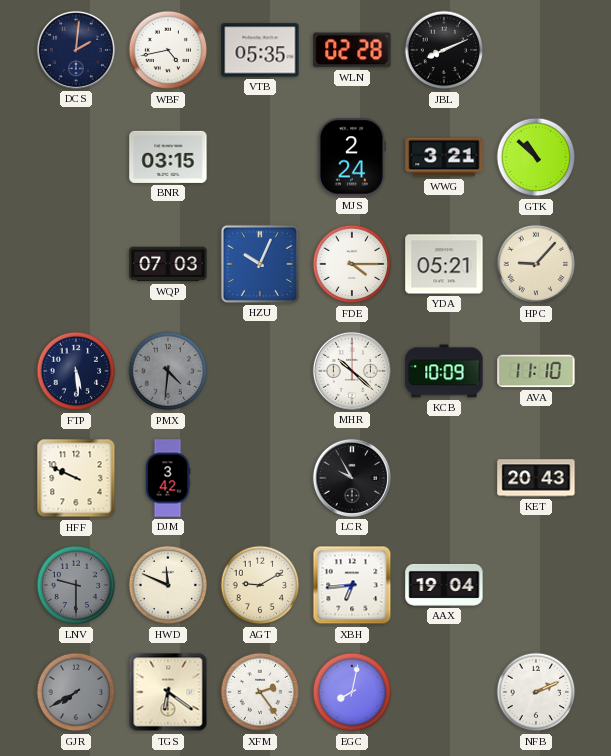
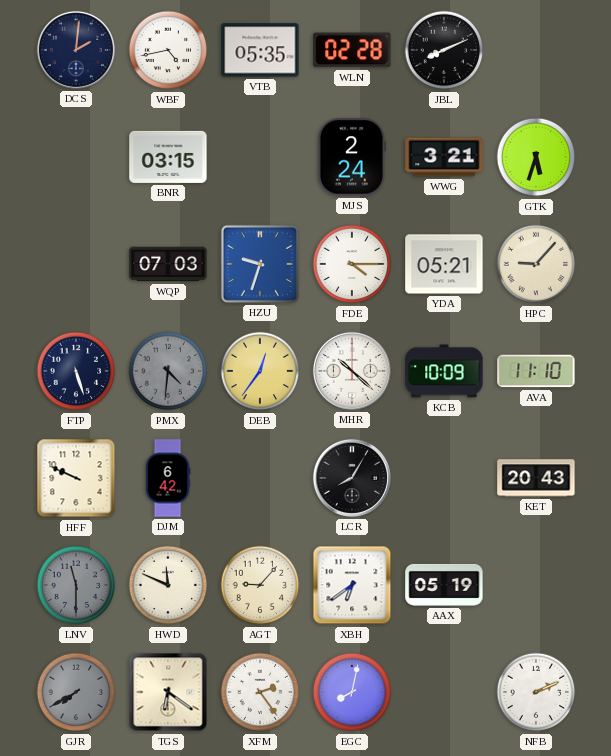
GTK: 10:52 -> 5:33
HZU: 10:04 -> 9:33
FTP: 5:29 -> 5:27
DEB: none -> 12:36
DJM: 3:42 -> 6:42
LCR: 9:55 -> 8:05
LNV: 9:30 -> 11:30
AGT: 9:10 -> 9:07
XBH: 6:44 -> 6:39
AAX: 19:04 -> 05:19
